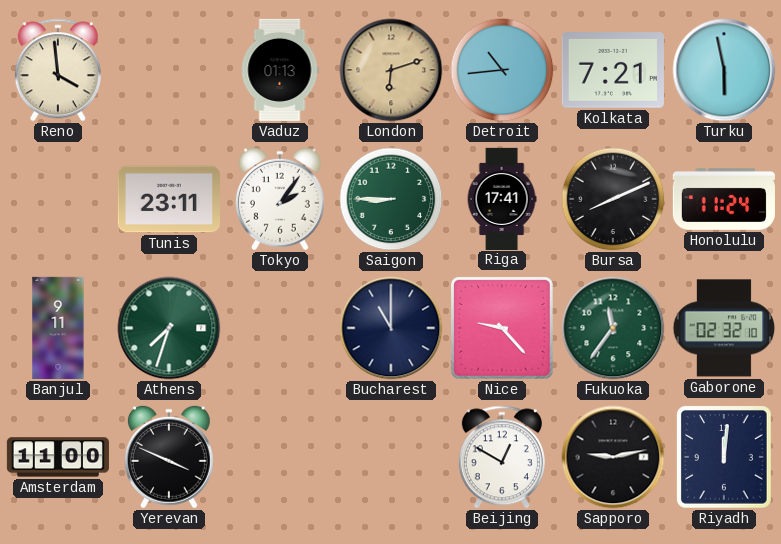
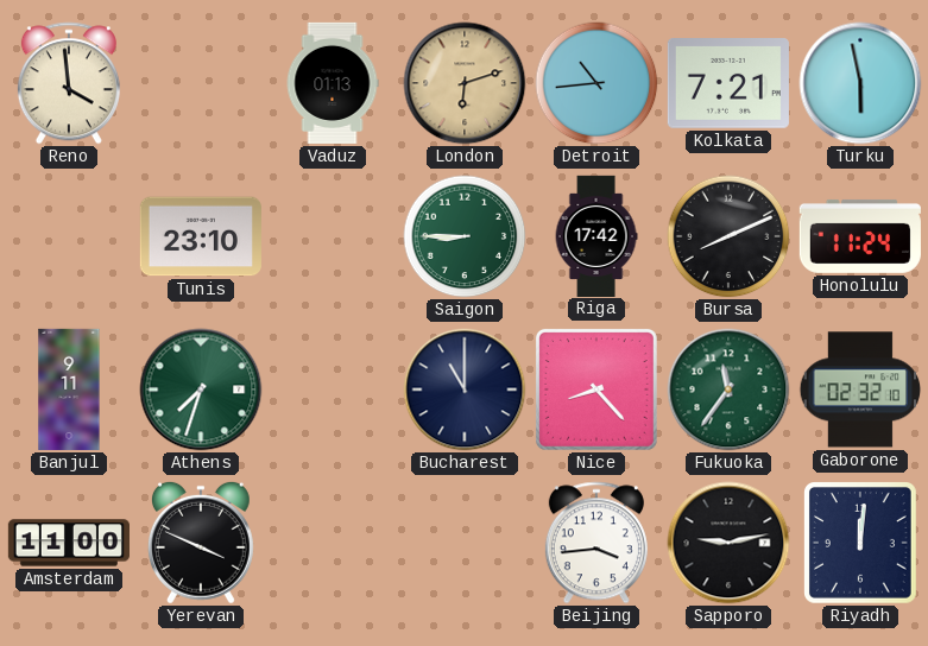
Tunis: 23:11 -> 23:10
Tokyo: 2:06 -> none
Riga: 17:41 -> 17:42
Nice: 9:23 -> 8:23
Beijing: 12:50 -> 3:44
